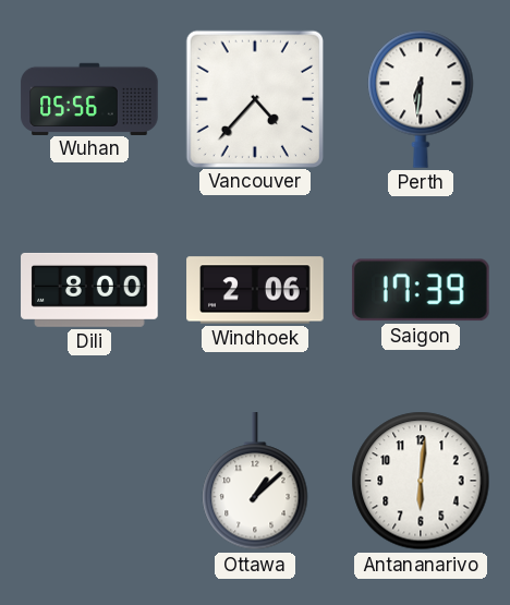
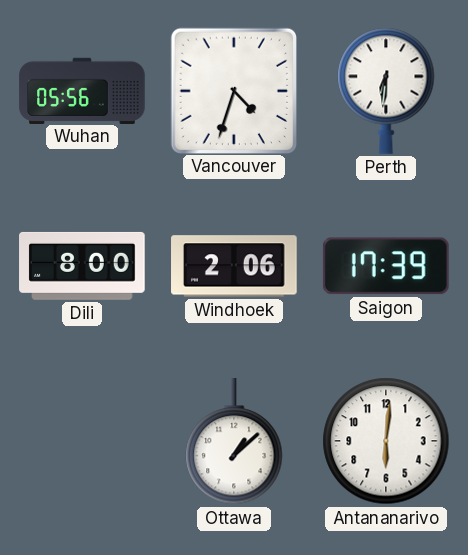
Vancouver: 4:37 -> 4:33
